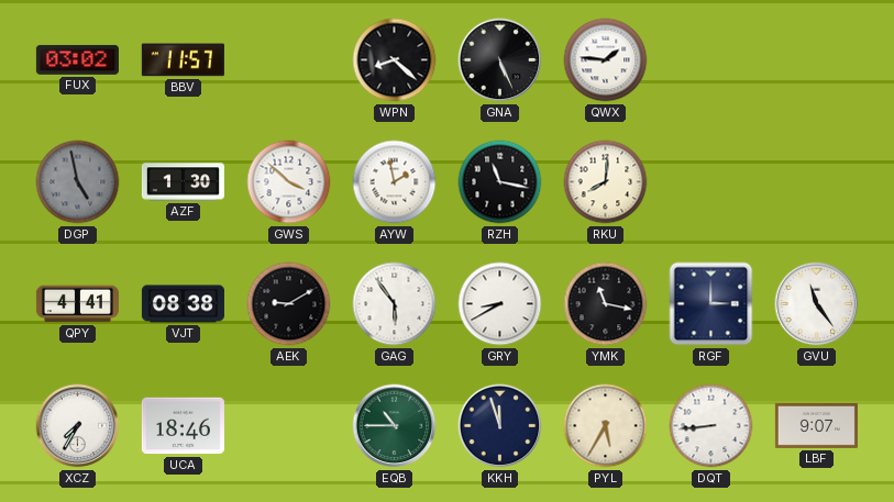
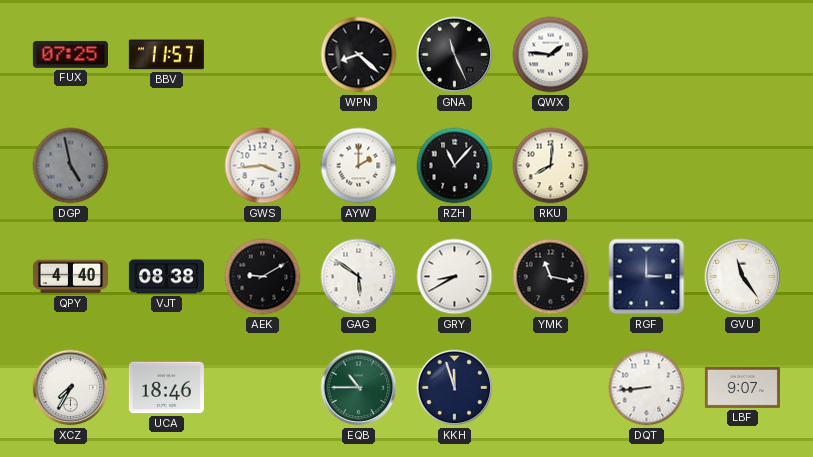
FUX: 03:02 -> 07:25
GNA: 5:26 -> 11:26
AZF: 1:30 -> none
GWS: 3:52 -> 3:44
AYW: 1:58 -> 2:00
RZH: 11:17 -> 11:07
QPY: 4:41 -> 4:40
GAG: 5:54 -> 5:51
PYL: 5:35 -> none
